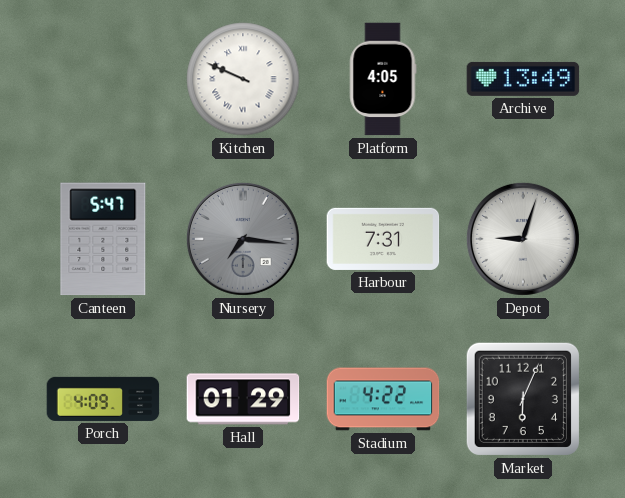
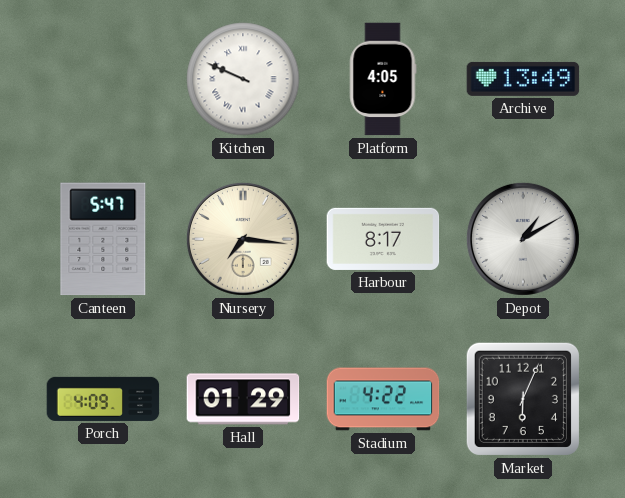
Nursery dial: grey -> cream
Harbour: 7:31 -> 8:17
Depot: 9:03 -> 1:10
